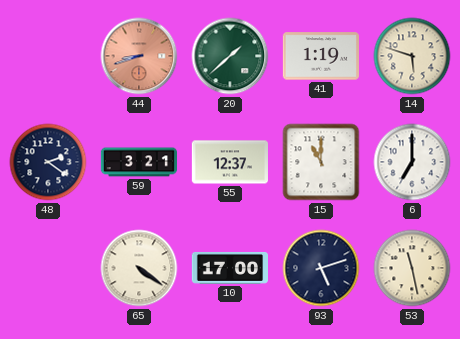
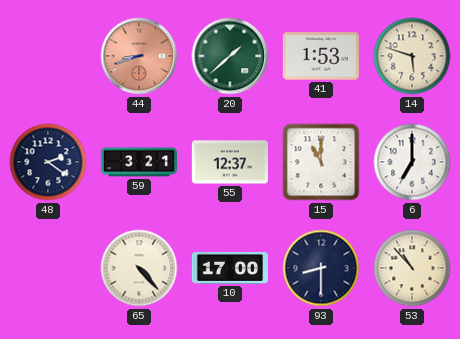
41: 1:19 -> 1:53
65: 4:21 -> 4:23
93: 5:12 -> 8:30
53: 11:28 -> 10:53
